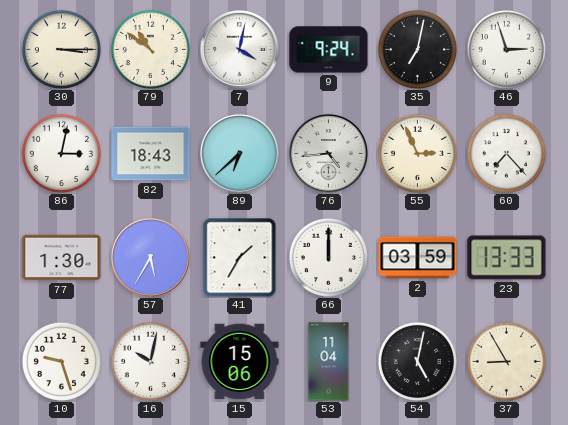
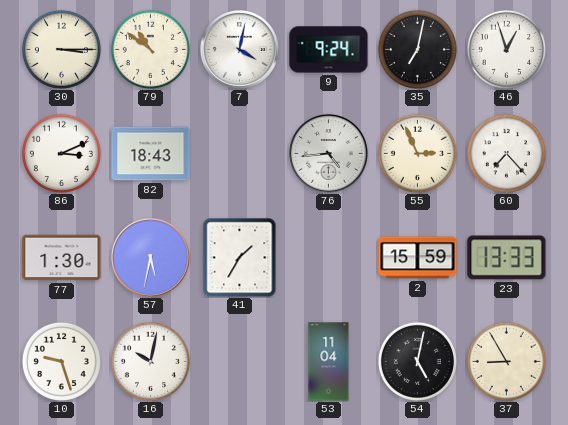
46: 2:57 -> 12:57
86: 3:02 -> 3:11
89: 6:38 -> none
57: 5:35 -> 5:32
66: 12:00 -> none
2: 03:59 -> 15:59
15: 15:06 -> none
